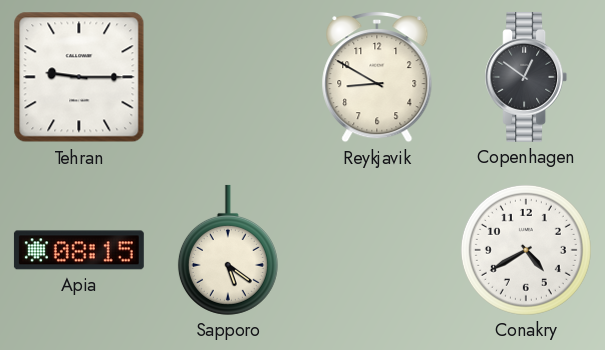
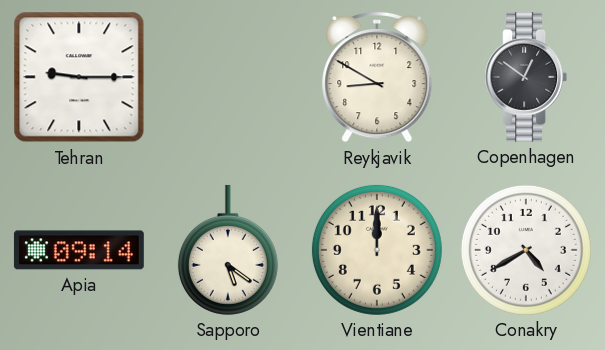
Apia: 08:15 -> 09:14
Vientiane: none -> 12:00
